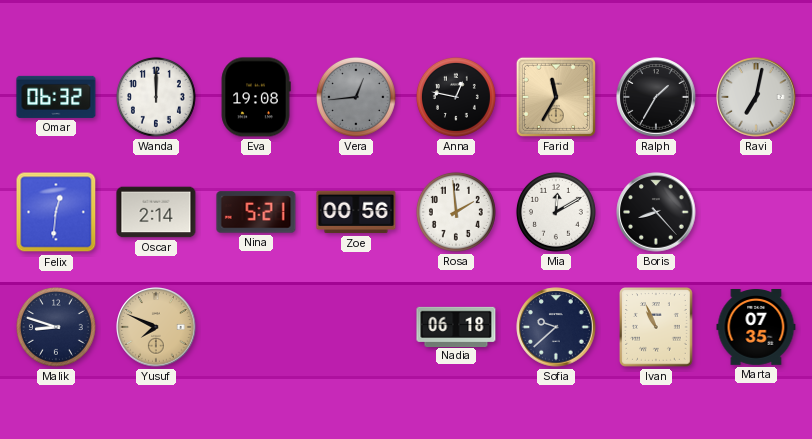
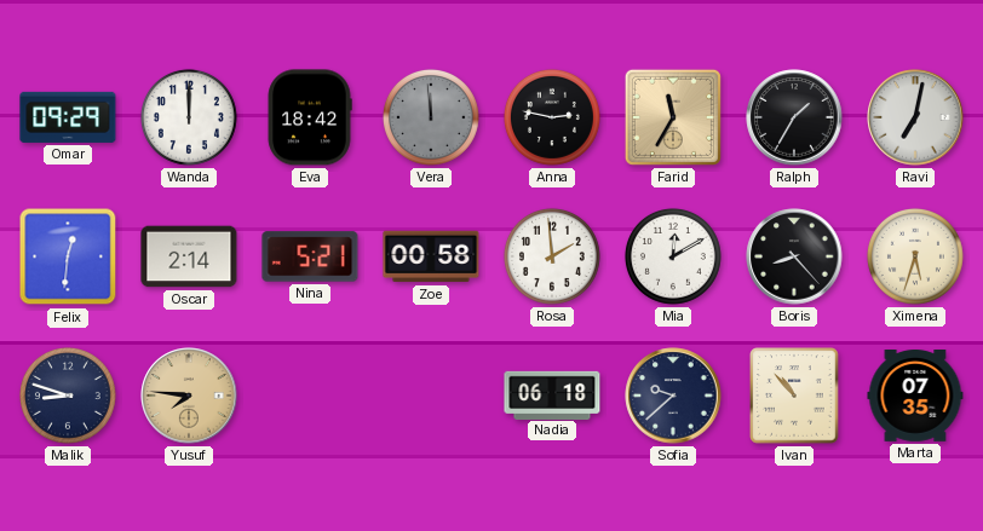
Omar: 06:32 -> 09:29
Eva: 19:08 -> 18:42
Vera: 12:44 -> 11:59
Anna: 12:47 -> 2:47
Zoe: 00:56 -> 00:58
Ximena: none -> 5:33
Yusuf: 7:49 -> 7:46
Ivan: 10:56 -> 10:53
